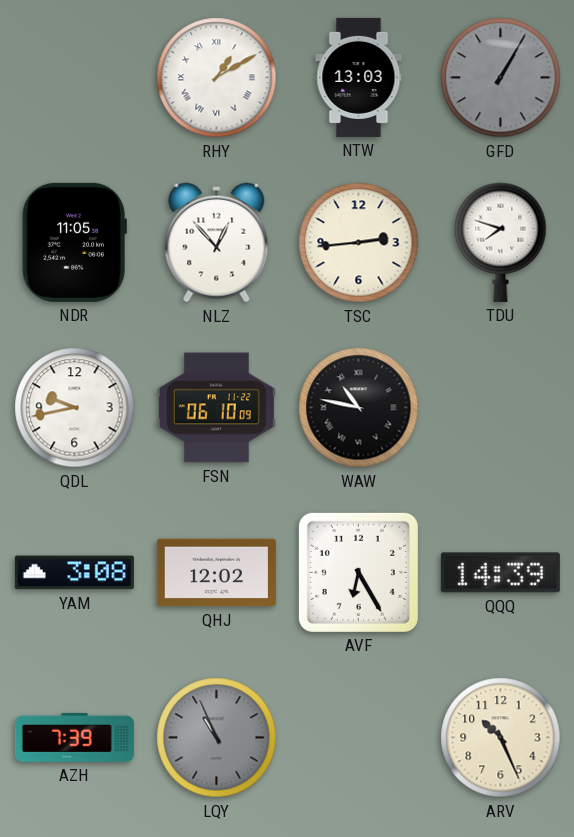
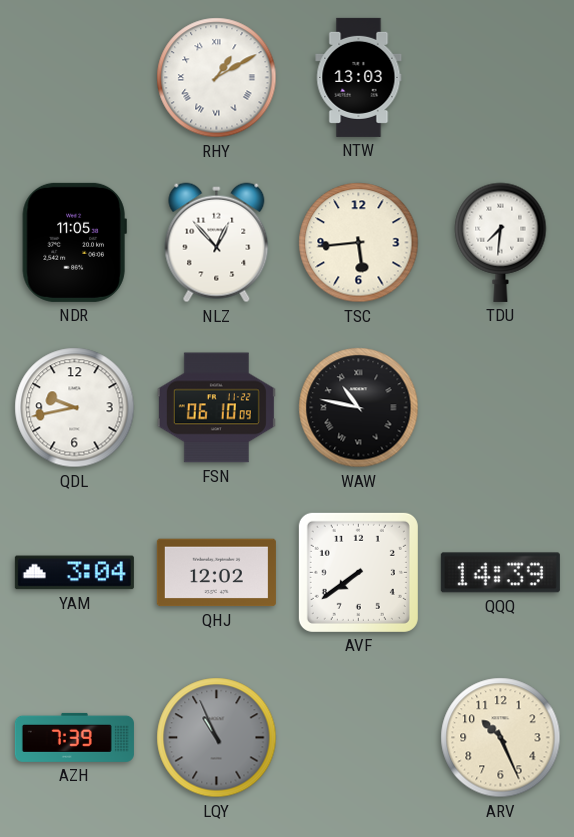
GFD: 1:05 -> none
TSC: 2:44 -> 5:44
TDU: 7:48 -> 7:31
YAM: 3:08 -> 3:04
AVF: 6:25 -> 7:39
